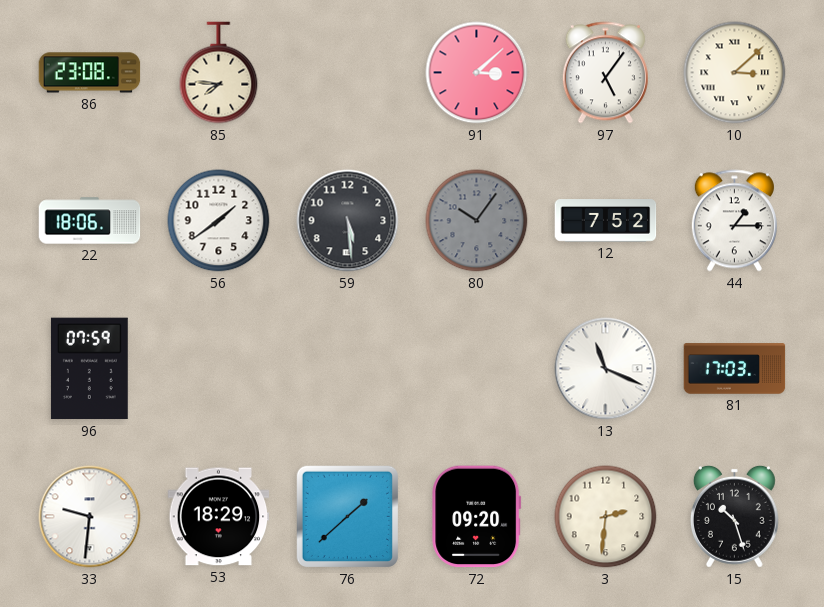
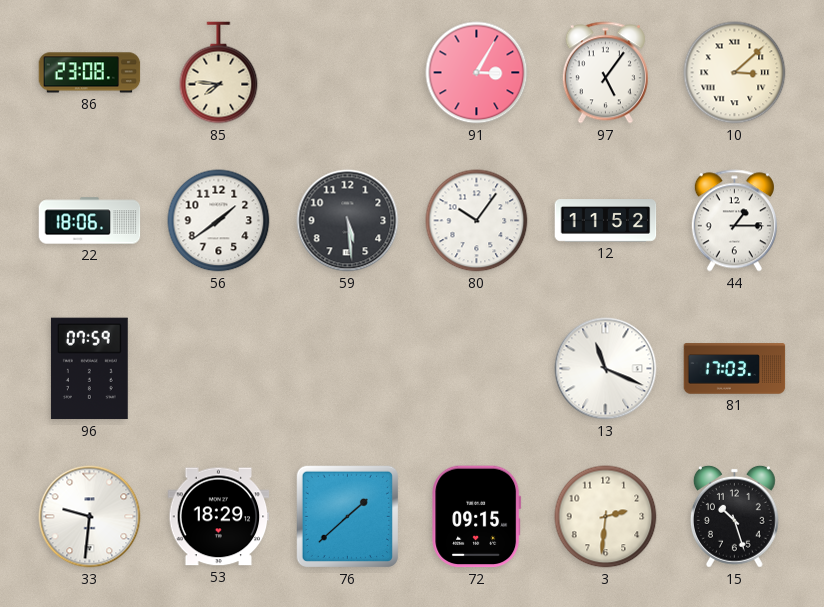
91: 3:08 -> 3:05
80 dial: grey -> white
12: 7:52 -> 11:52
72: 09:20 -> 09:15
